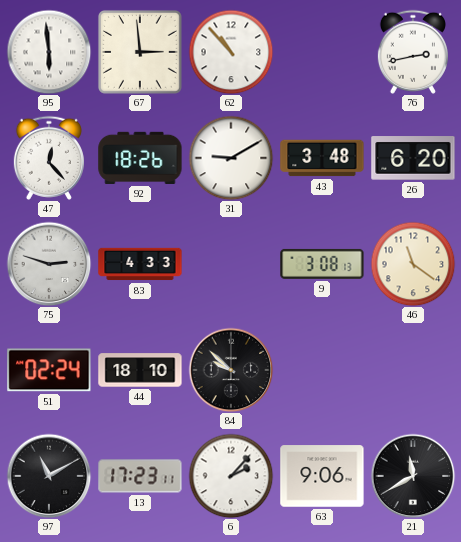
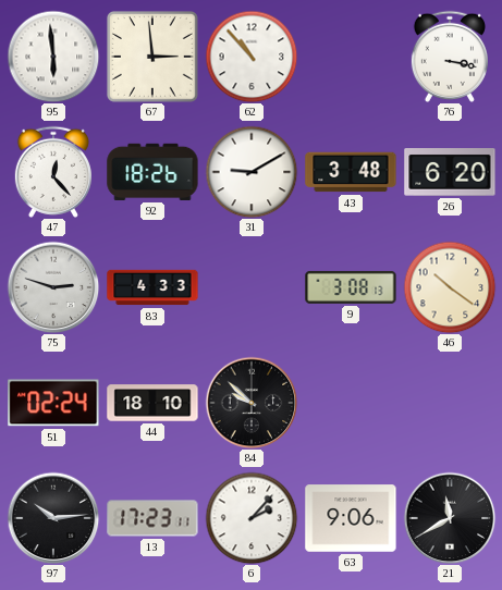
76: 2:43 -> 3:17
46: 11:21 -> 10:21
97: 11:10 -> 10:14
